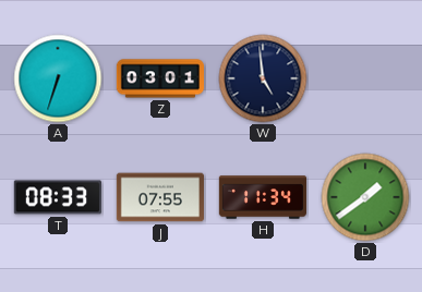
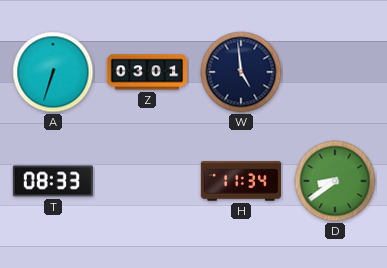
J: 07:55 -> none
D: 1:39 -> 8:39
